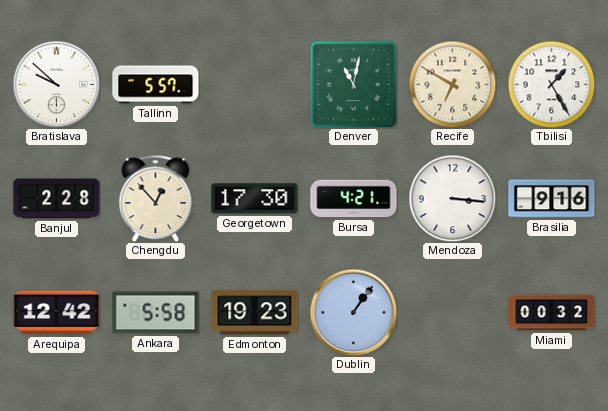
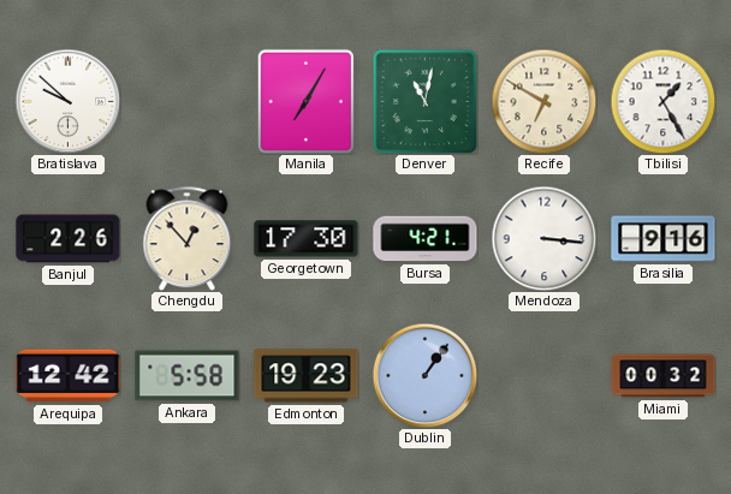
Tallinn: 5:57 -> none
Manila: none -> 7:05
Banjul: 2:28 -> 2:26
